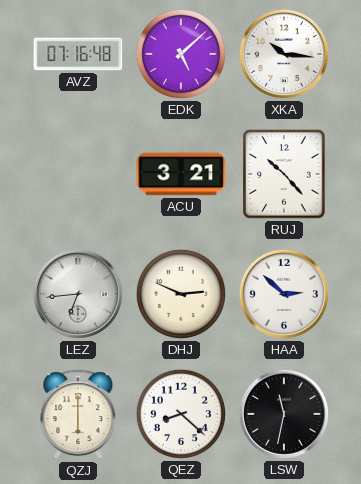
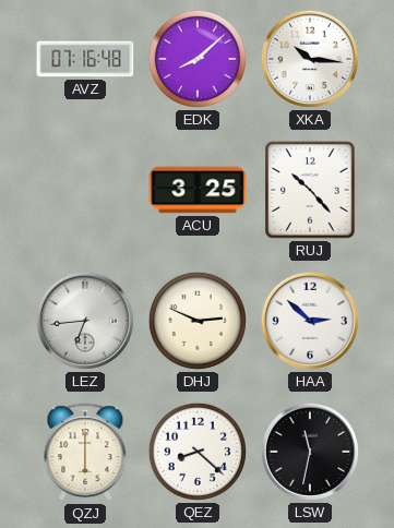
EDK: 5:08 -> 8:08
ACU: 3:21 -> 3:25
